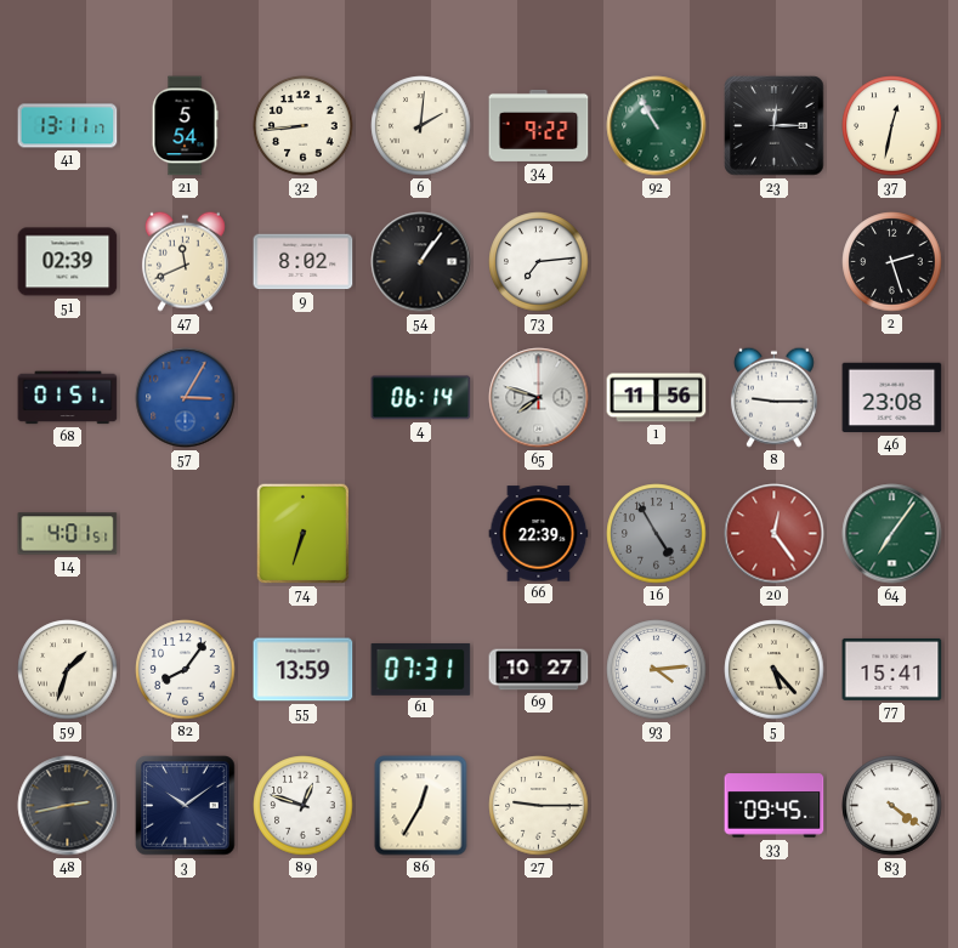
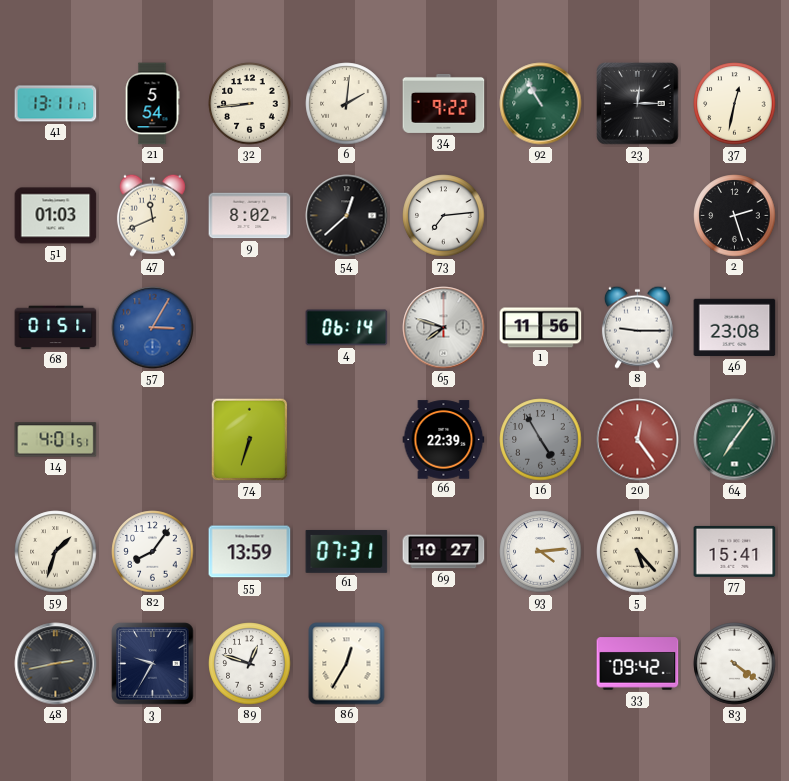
51: 02:39 -> 01:03
54: 1:06 -> 12:38
3: 10:09 -> 9:35
27: 9:15 -> none
33: 09:45 -> 09:42
